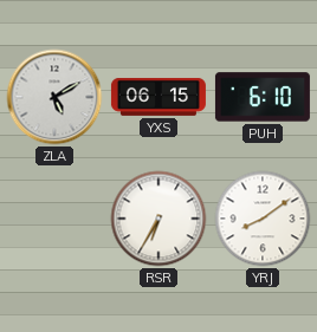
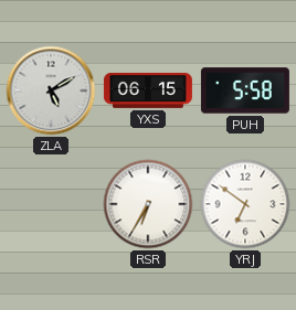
PUH: 6:10 -> 5:58
YRJ: 8:09 -> 6:51
